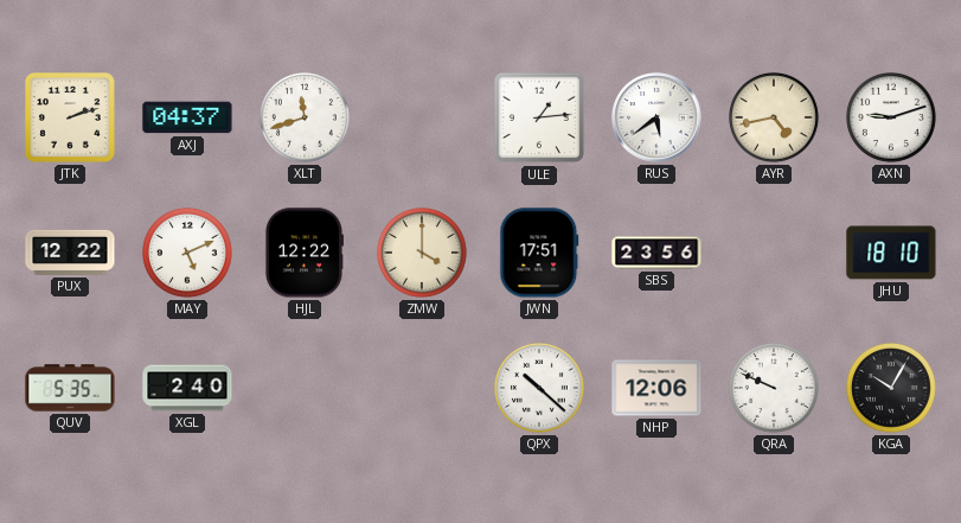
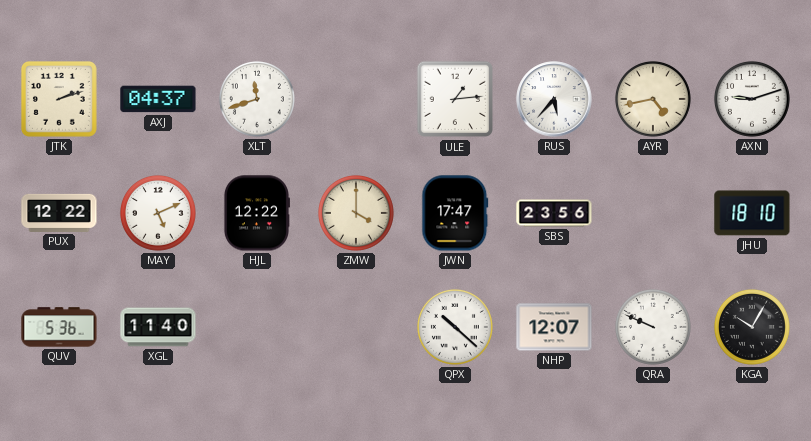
RUS: 5:39 -> 5:37
JWN: 17:51 -> 17:47
QUV: 5:35 -> 5:36
XGL: 2:40 -> 11:40
NHP: 12:06 -> 12:07
